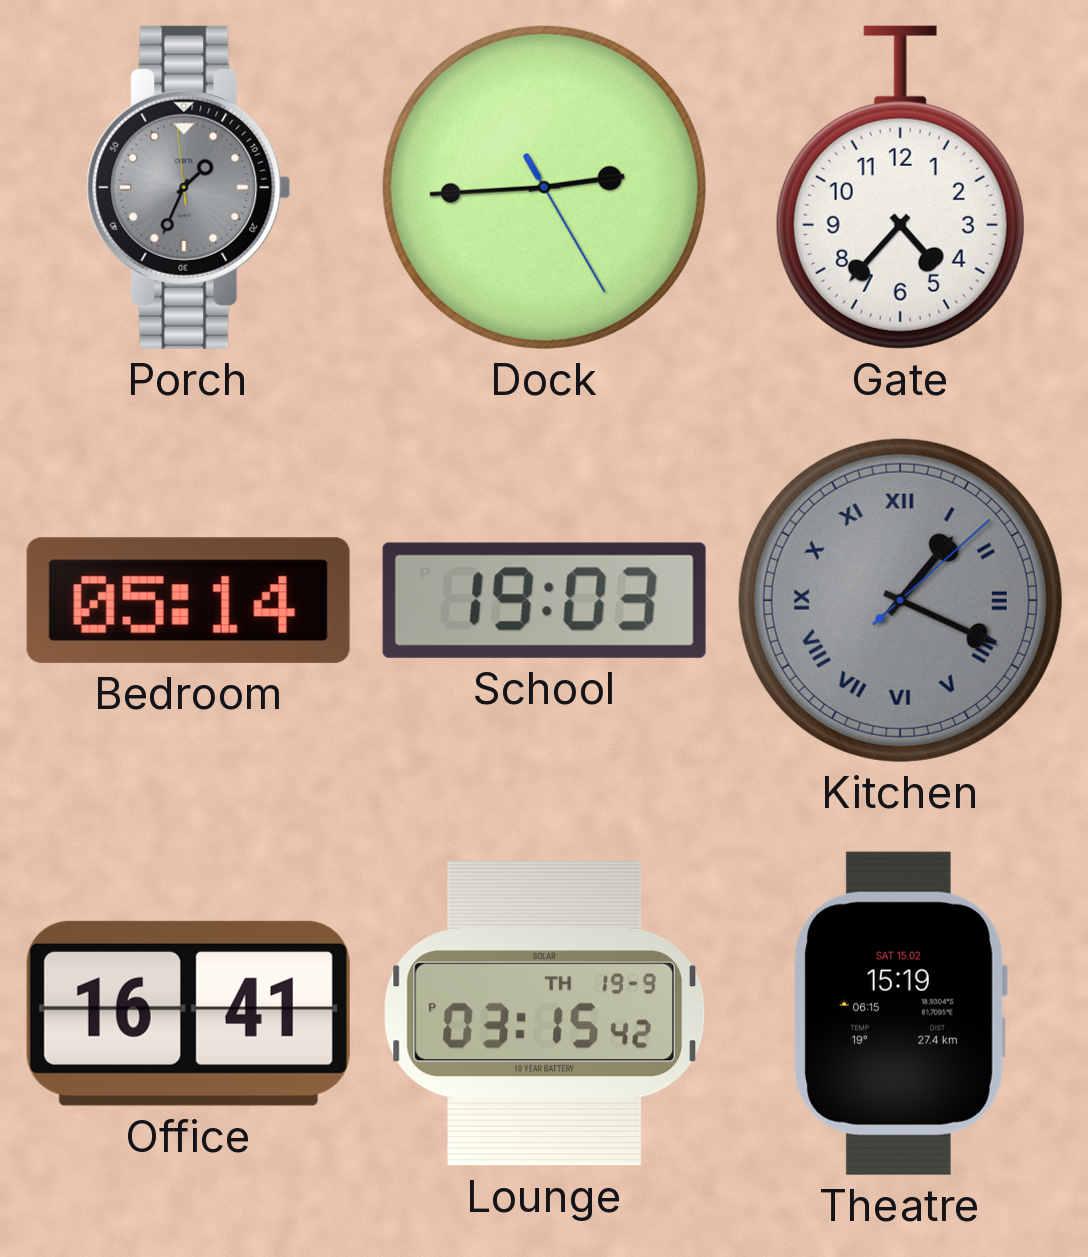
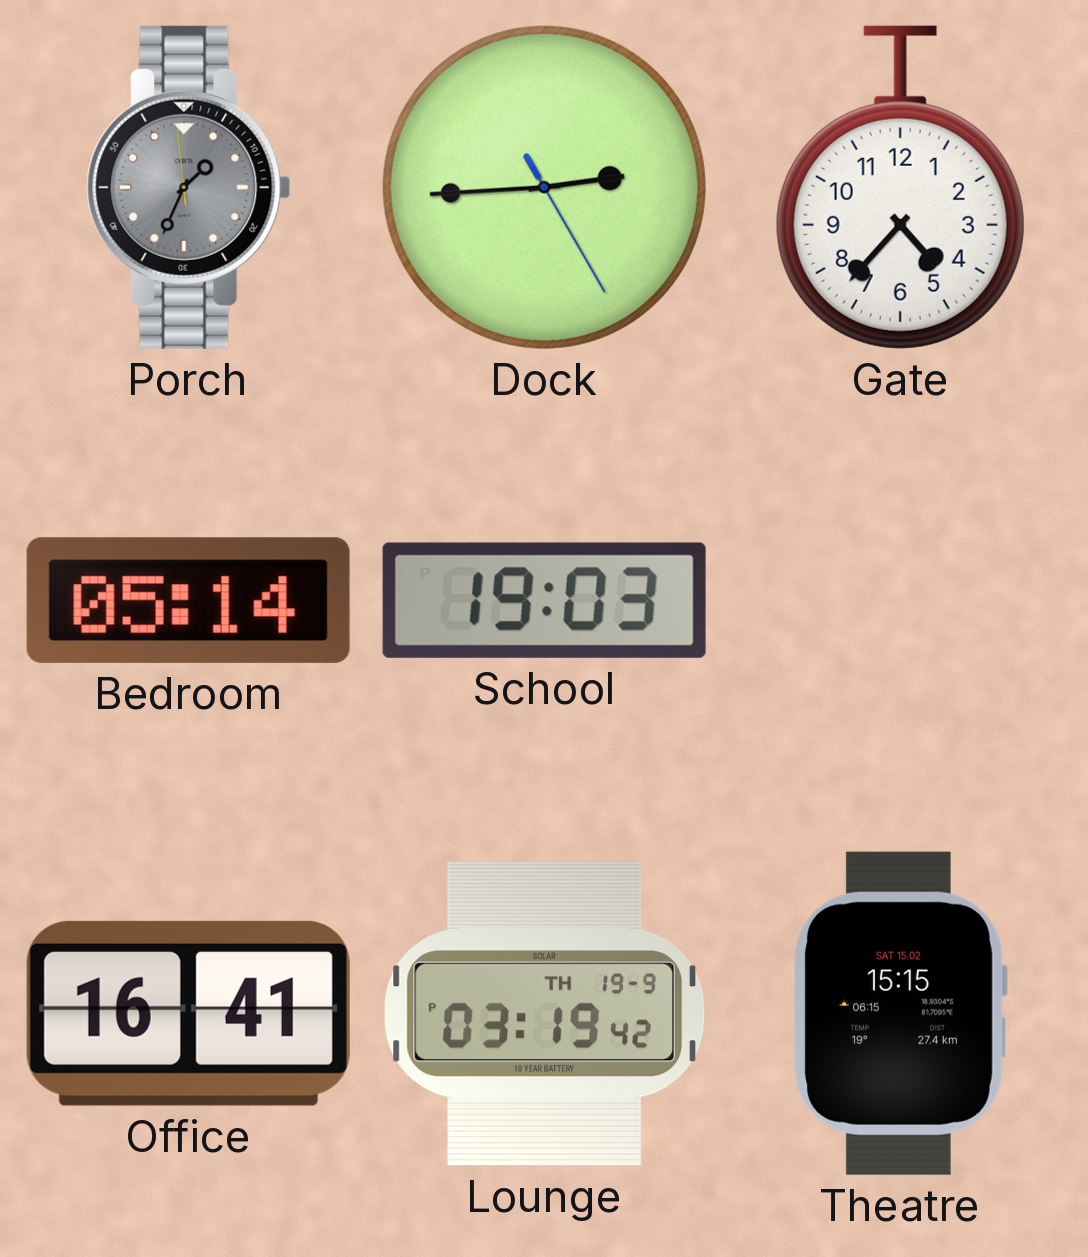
Kitchen: 1:19 -> none
Lounge: 03:15 -> 03:19
Theatre: 15:19 -> 15:15
